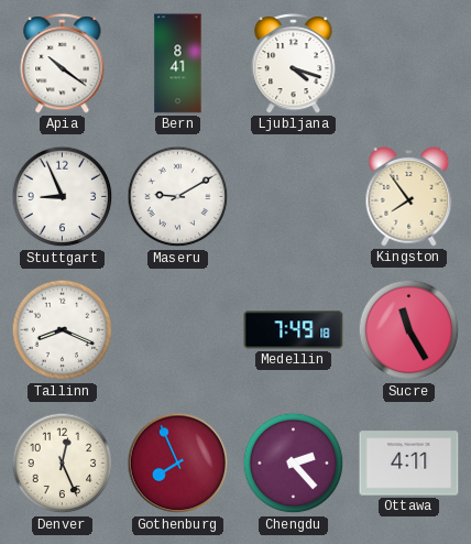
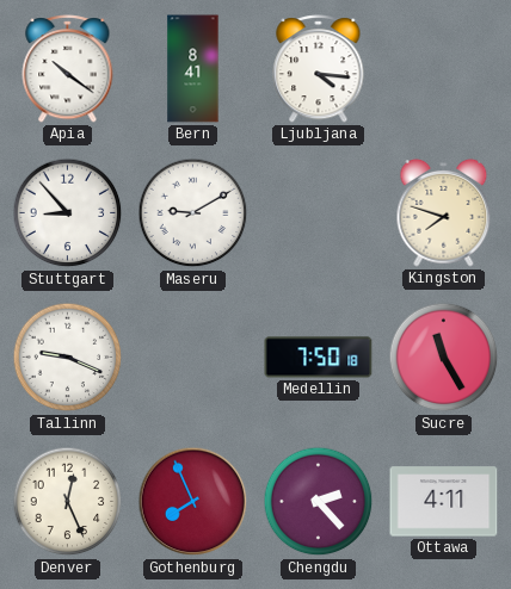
Ljubljana: 4:18 -> 4:16
Stuttgart: 8:56 -> 8:53
Kingston: 7:54 -> 7:48
Tallinn: 8:19 -> 9:19
Medellin: 7:49 -> 7:50
